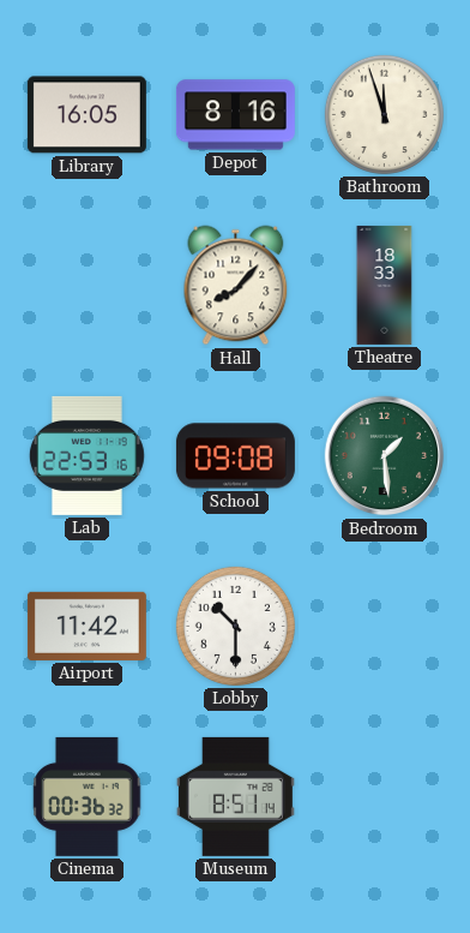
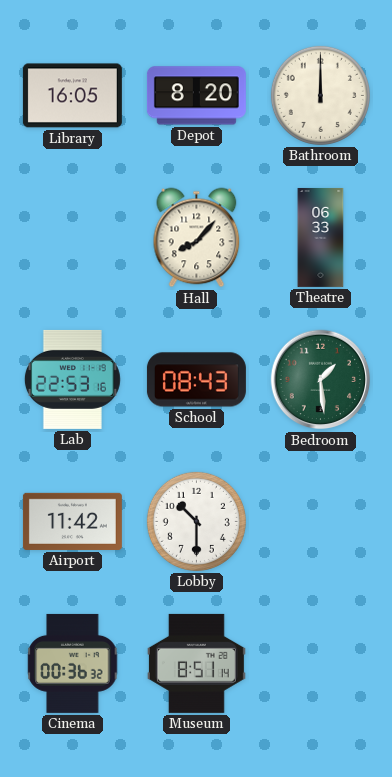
Depot: 8:16 -> 8:20
Bathroom: 11:57 -> 12:00
Theatre: 18:33 -> 06:33
School: 09:08 -> 08:43
